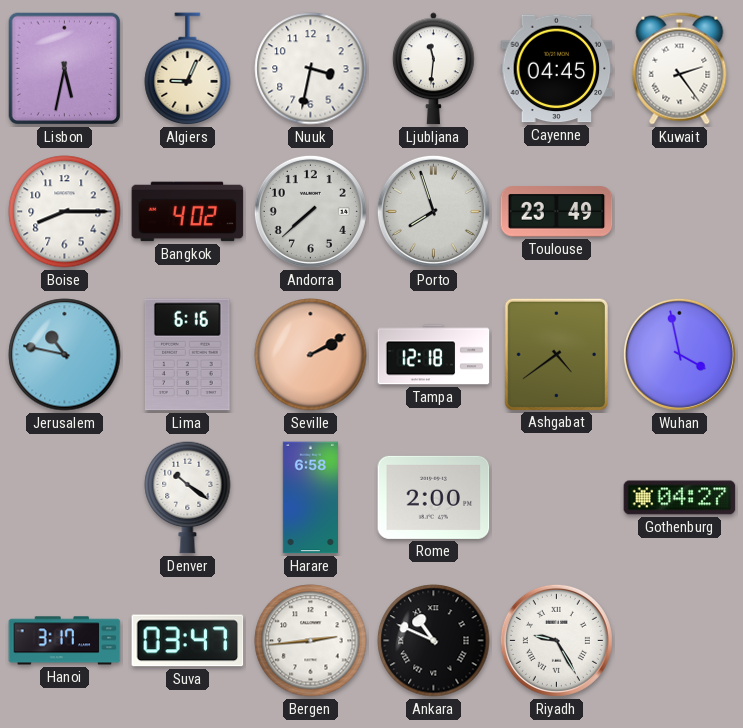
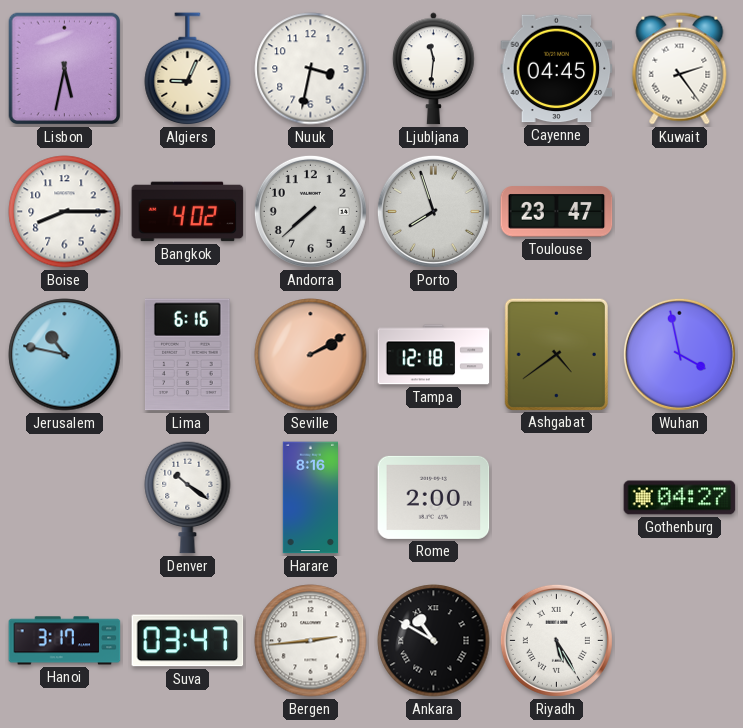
Toulouse: 23:49 -> 23:47
Harare: 6:58 -> 8:16
Ankara: 10:49 -> 10:50
Riyadh: 9:25 -> 5:25
